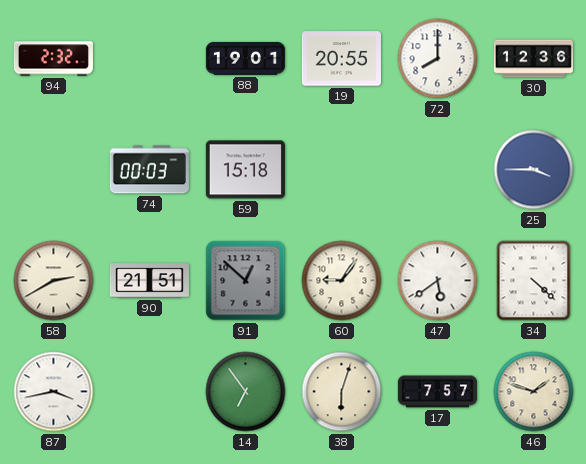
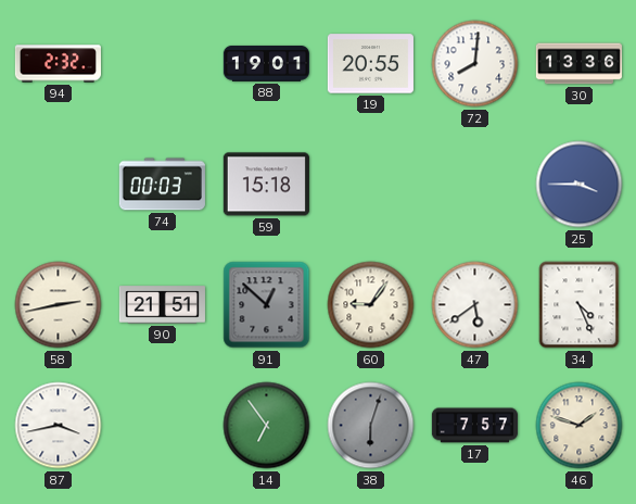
72: 8:00 -> 8:01
30: 12:36 -> 13:36
58: 2:40 -> 2:43
34: 4:22 -> 4:26
38 dial: cream -> grey
